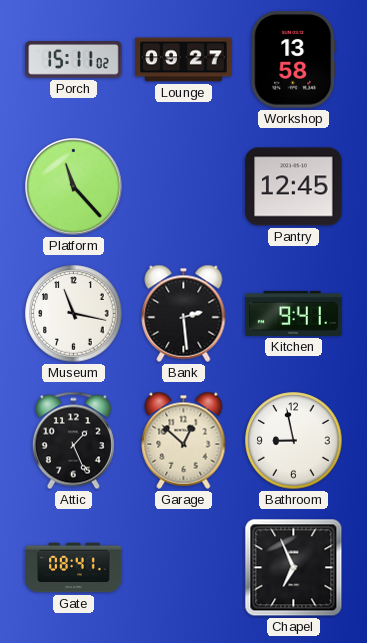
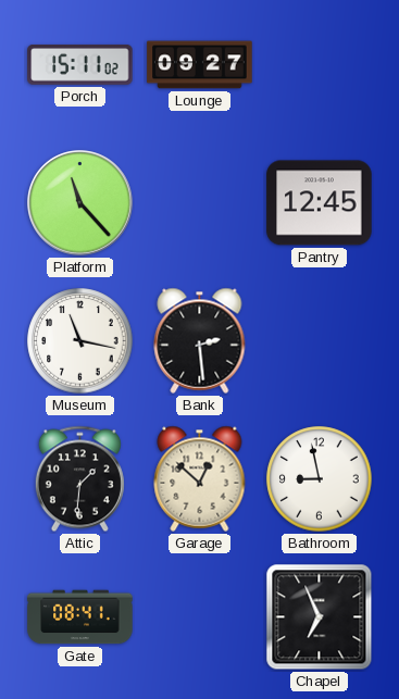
Workshop: 13:58 -> none
Kitchen: 9:41 -> none
Attic: 1:26 -> 1:31
